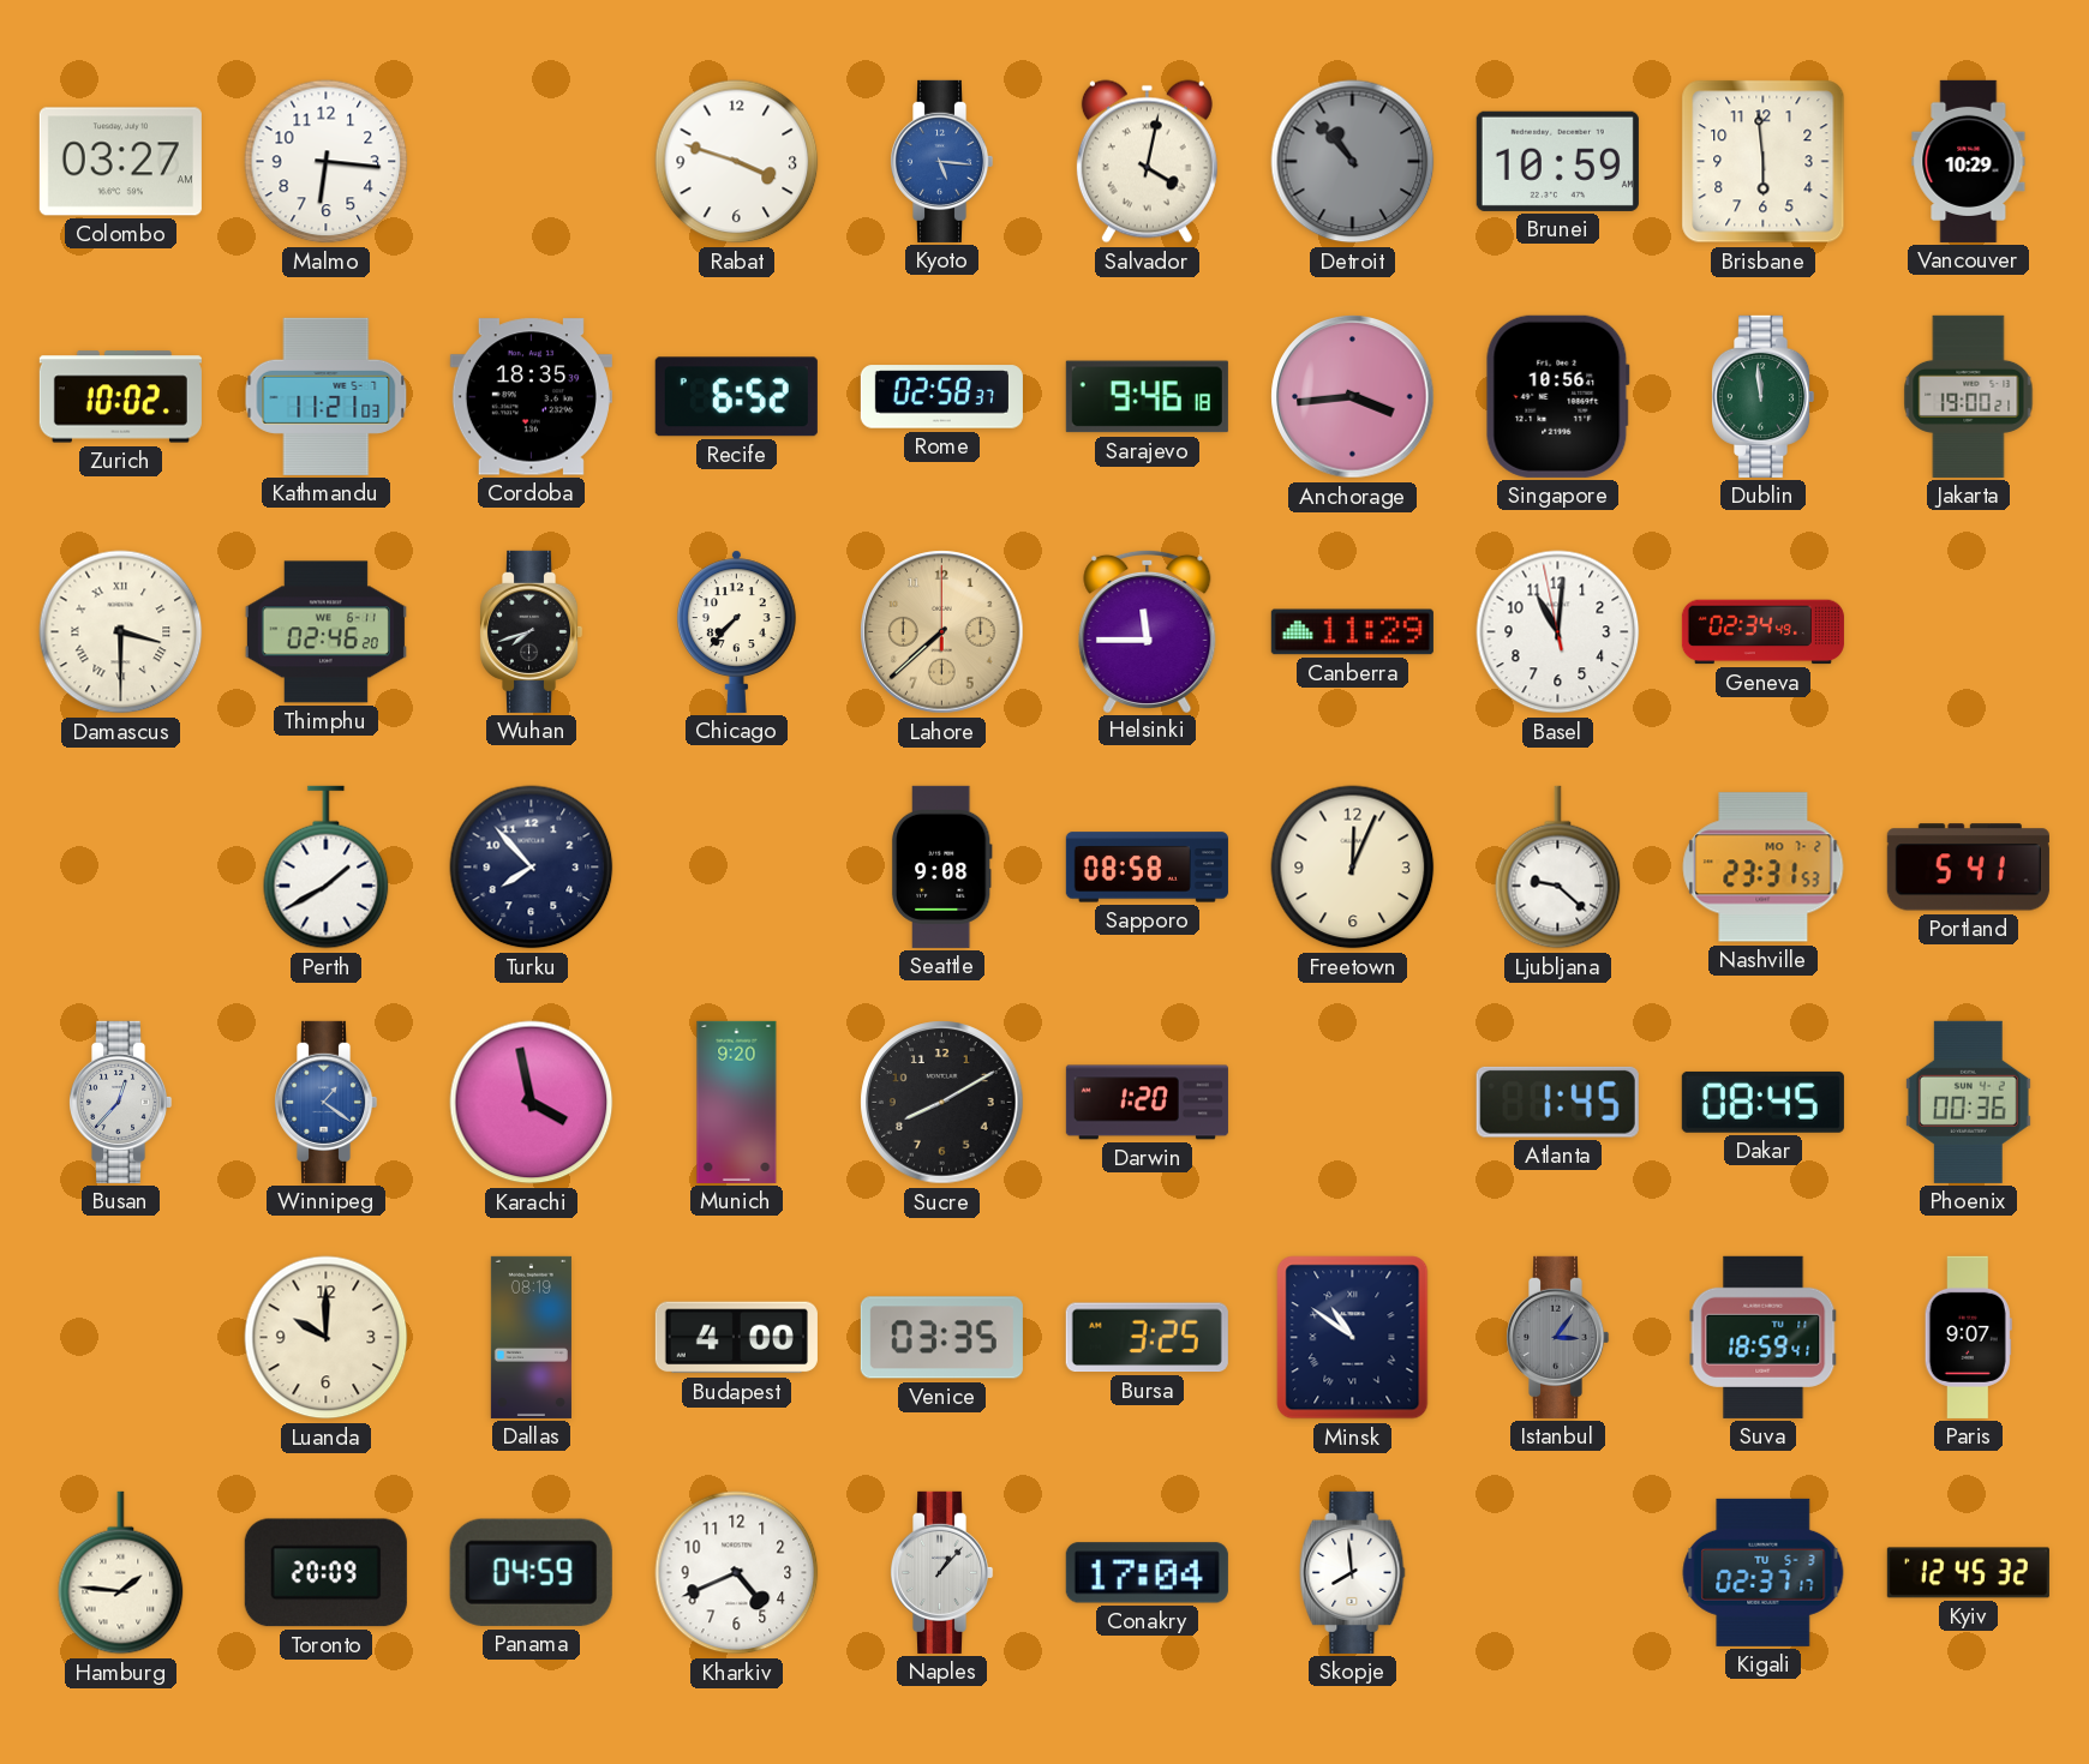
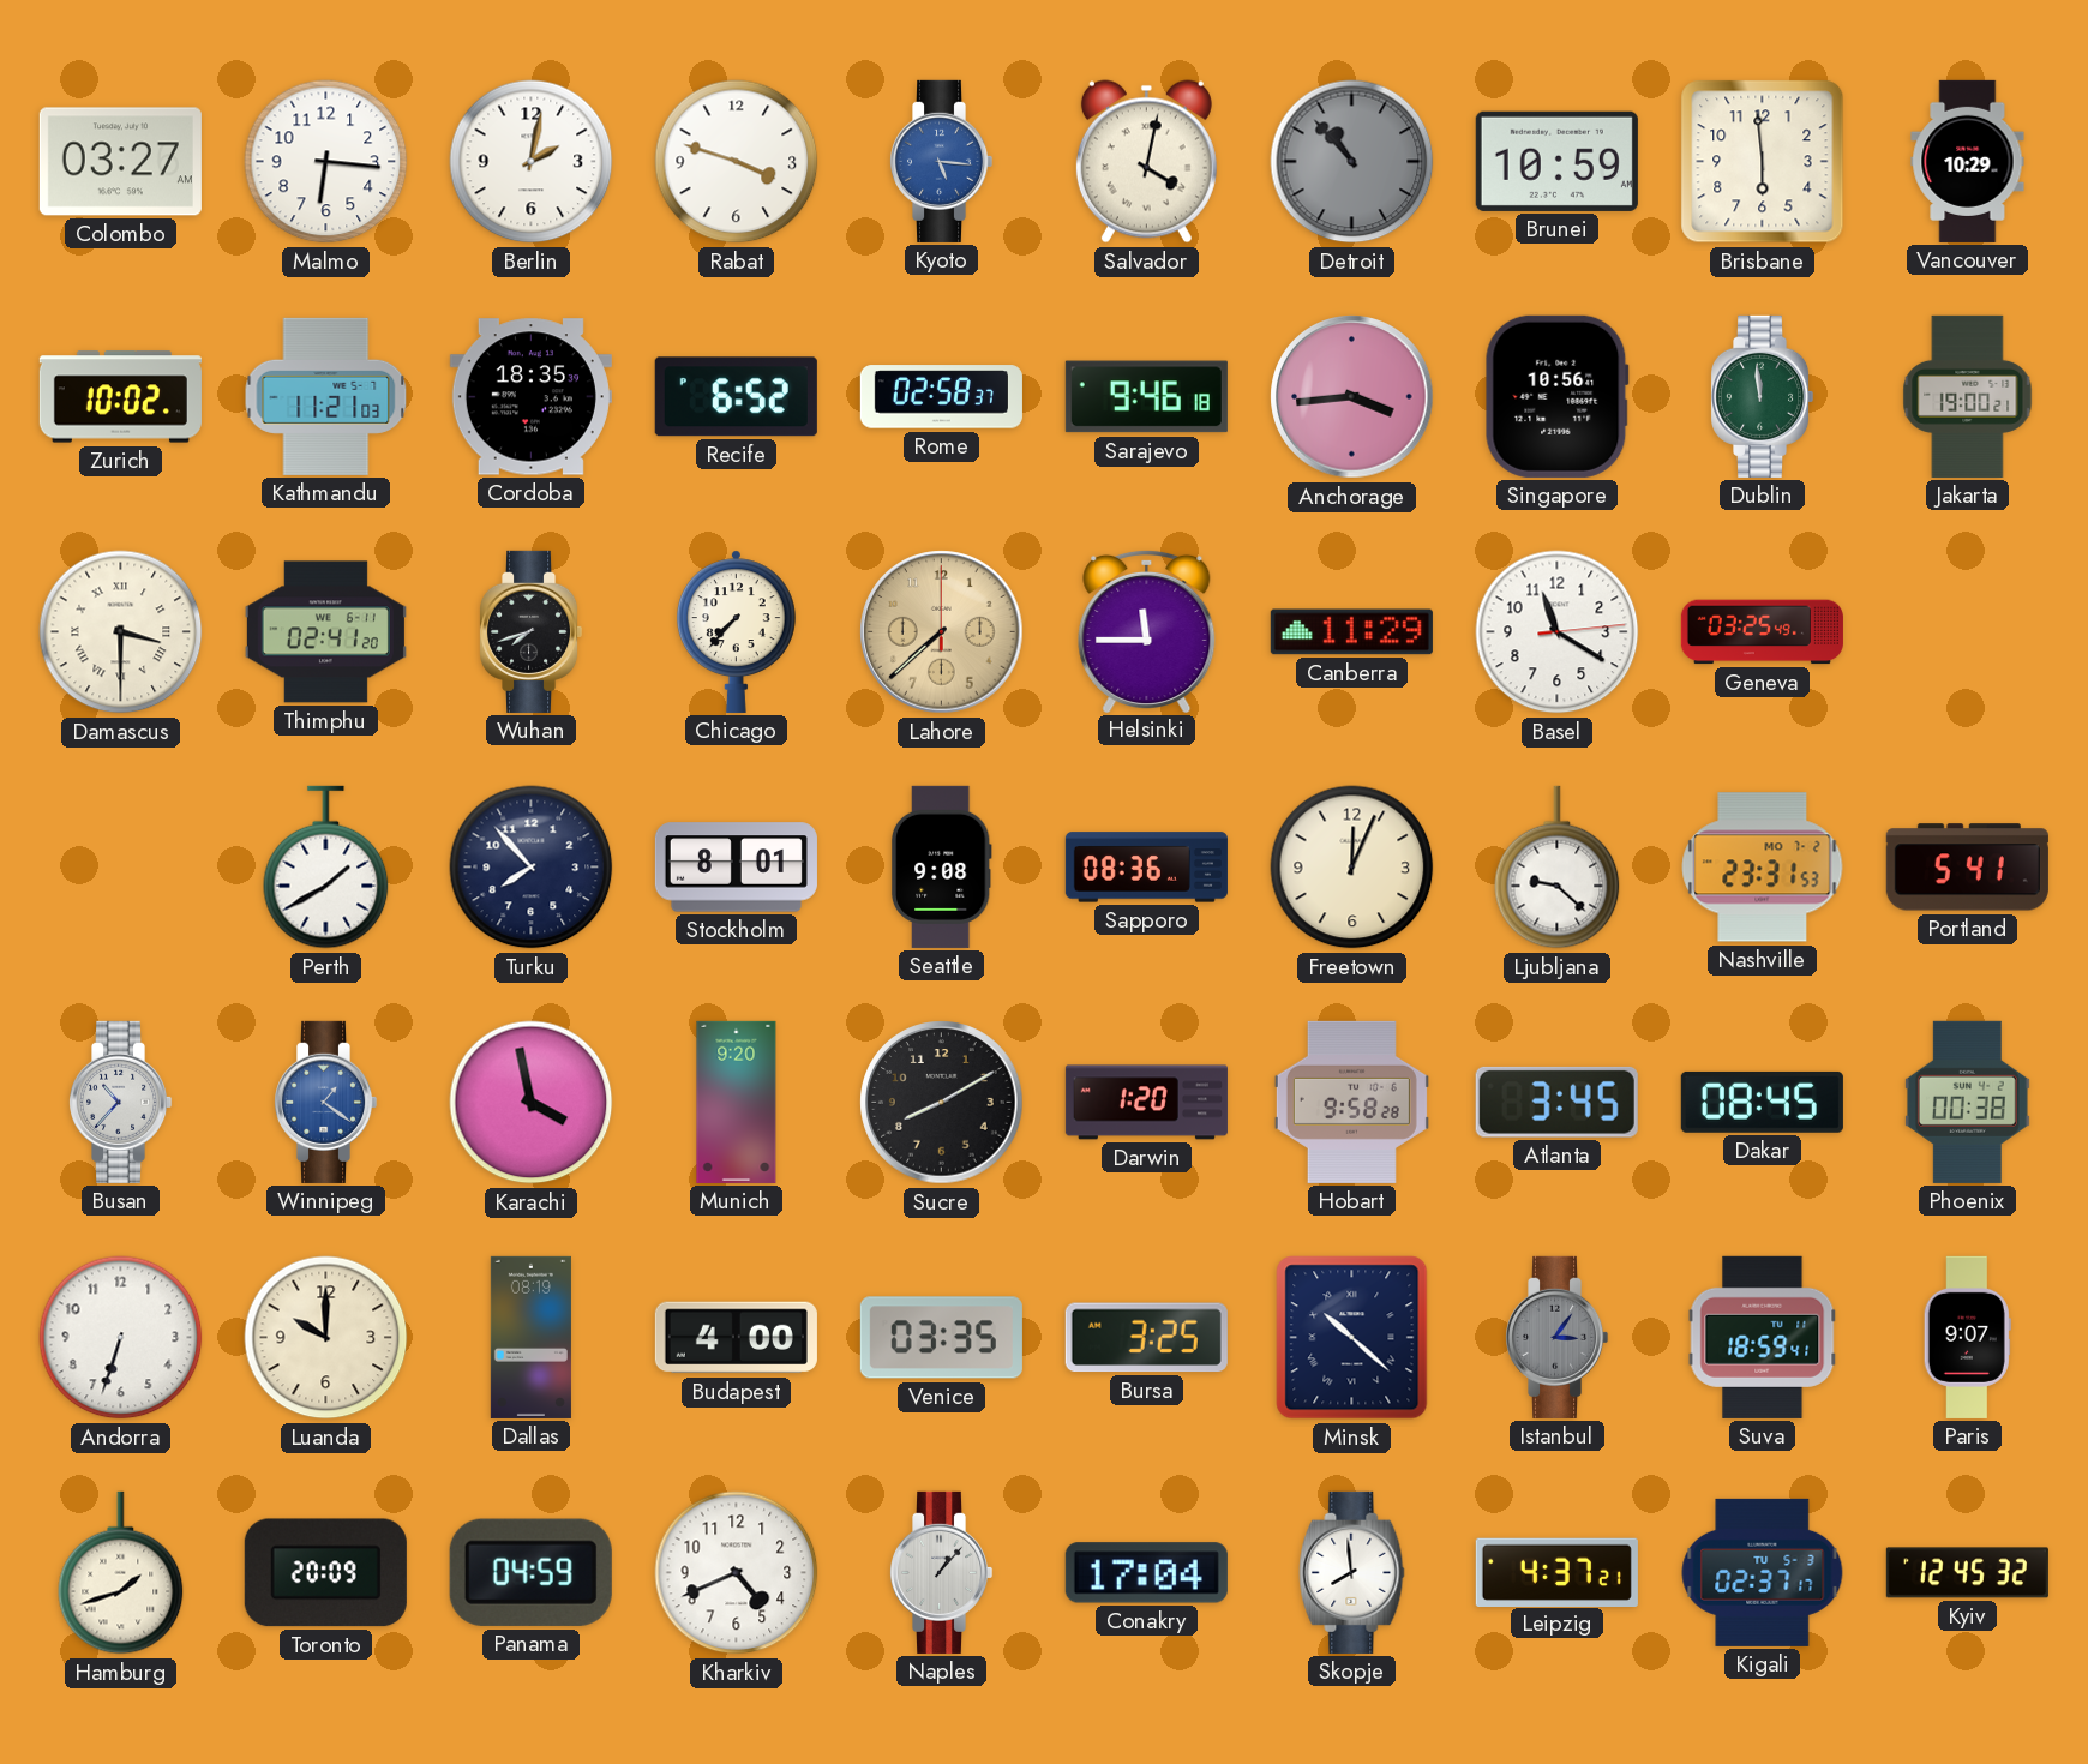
Berlin: none -> 2:02
Thimphu: 02:46 -> 02:41
Basel: 11:00 -> 11:20
Geneva: 02:34 -> 03:25
Stockholm: none -> 8:01
Sapporo: 08:58 -> 08:36
Busan: 12:37 -> 10:37
Hobart: none -> 9:58
Atlanta: 1:45 -> 3:45
Phoenix: 00:36 -> 00:38
Andorra: none -> 6:33
Minsk: 10:51 -> 10:22
Hamburg: 1:46 -> 1:42
Leipzig: none -> 4:37
